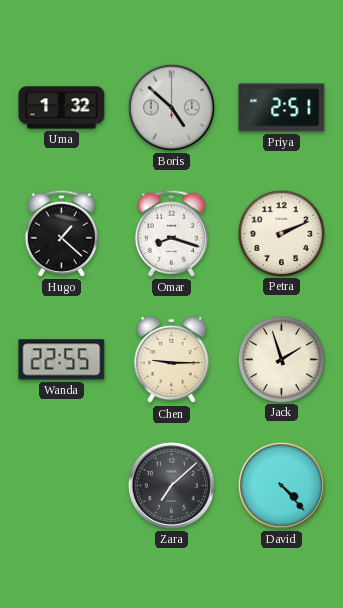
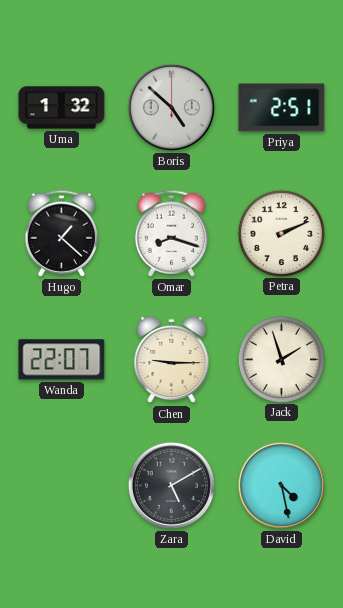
Wanda: 22:55 -> 22:07
Zara: 7:08 -> 5:10
David: 4:23 -> 4:28
